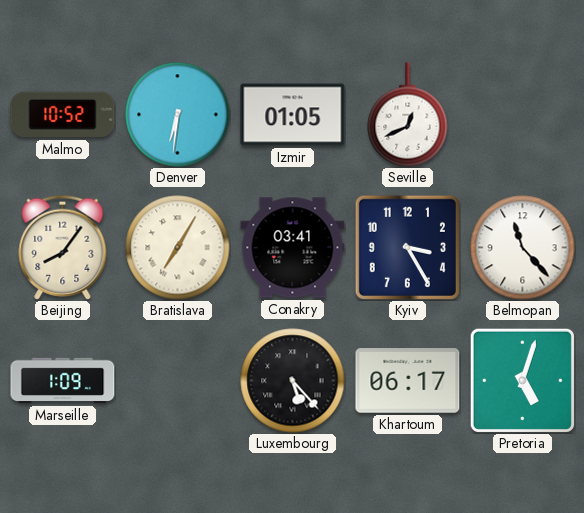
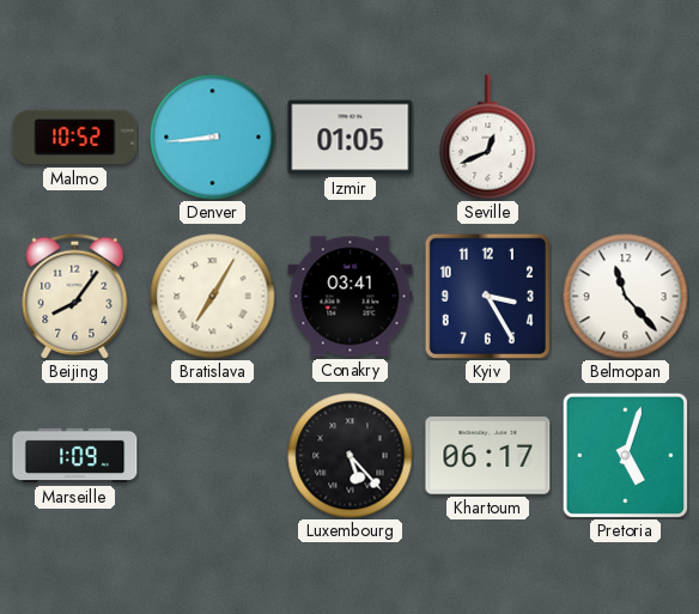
Denver: 6:31 -> 8:44
